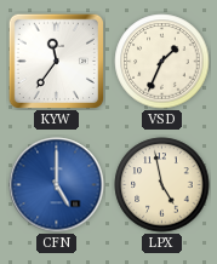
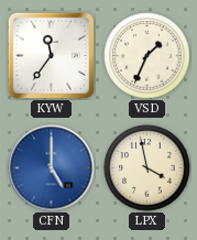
LPX: 4:58 -> 3:58
